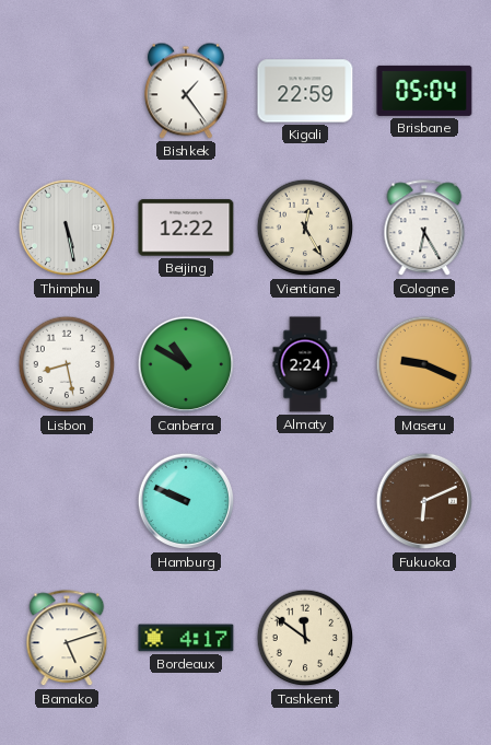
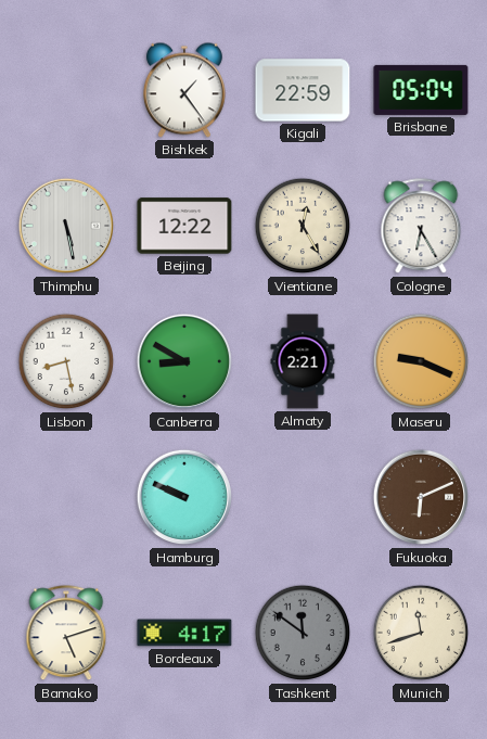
Canberra: 10:50 -> 8:50
Almaty: 2:24 -> 2:21
Tashkent dial: cream -> grey
Munich: none -> 11:42
